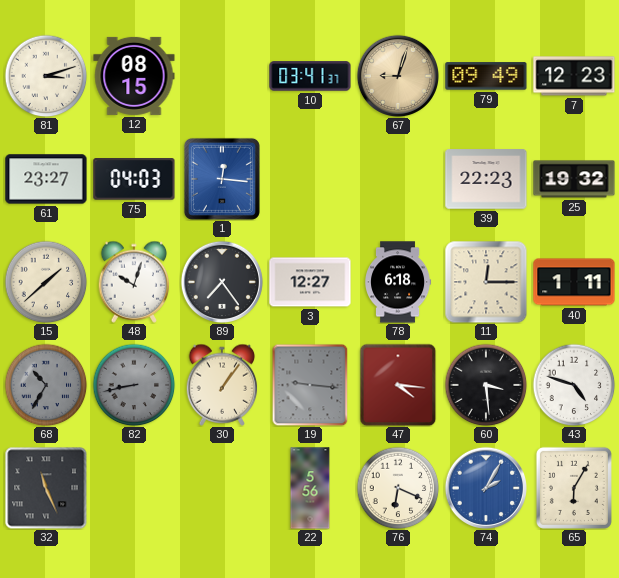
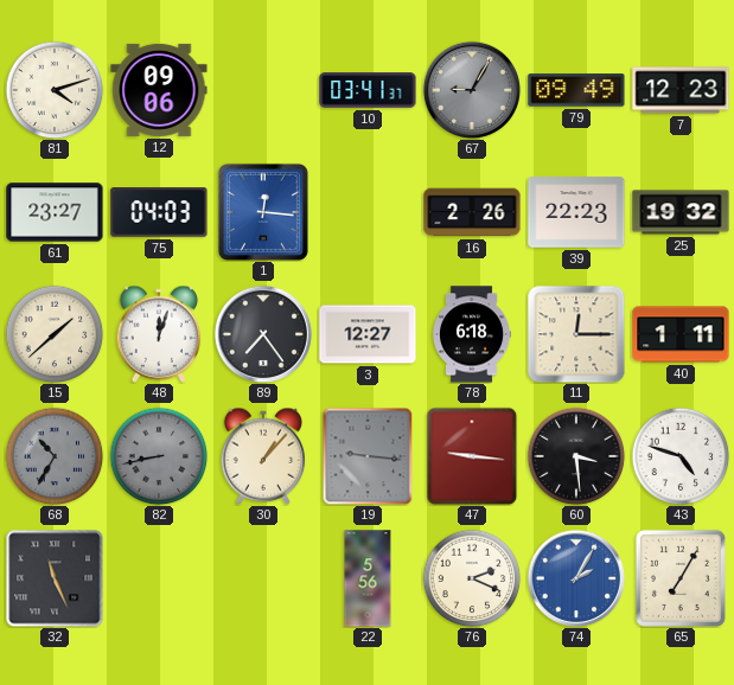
81: 3:12 -> 4:12
12: 08:15 -> 09:06
67: 9:03 -> 9:05
67 dial: champagne -> grey
16: none -> 2:26
48: 10:03 -> 12:03
30: 1:06 -> 1:07
47: 4:16 -> 9:16
76: 6:19 -> 2:19
65: 6:05 -> 7:05
